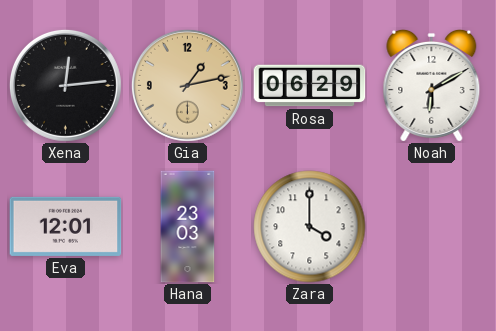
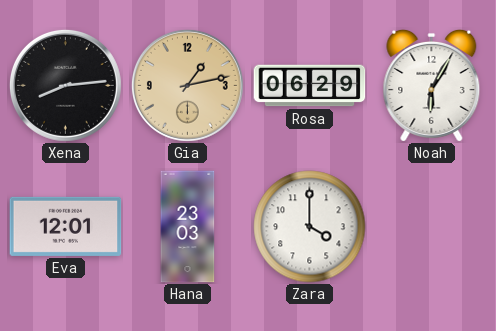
Xena: 12:14 -> 8:14
Noah: 6:10 -> 6:05
